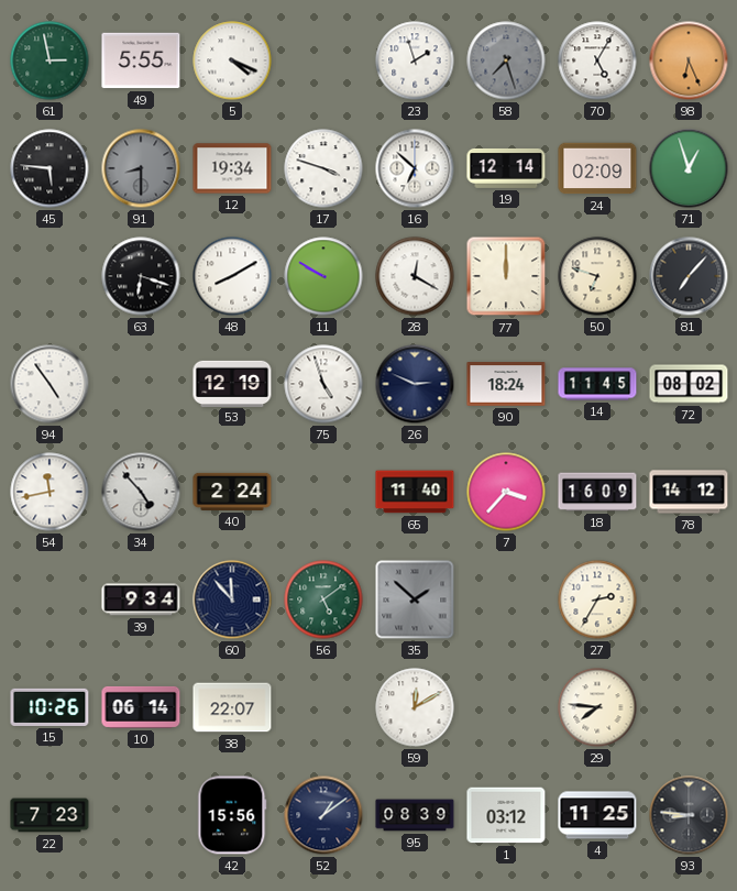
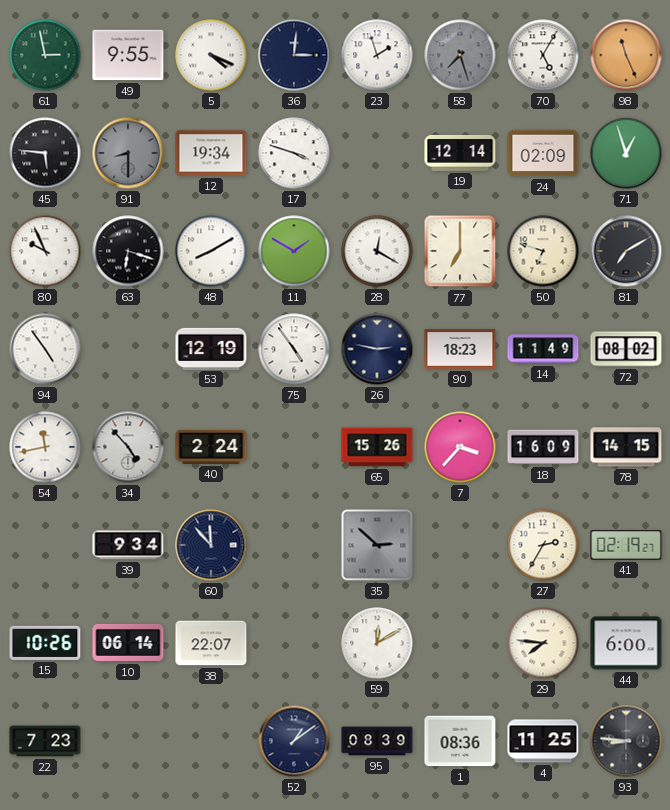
49: 5:55 -> 9:55
36: none -> 3:01
98: 6:26 -> 11:26
16: 6:52 -> none
80: none -> 9:56
11: 9:50 -> 1:50
77: 12:00 -> 7:00
81: 7:07 -> 7:10
75: 4:57 -> 4:54
26: 2:49 -> 2:47
90: 18:24 -> 18:23
14: 11:45 -> 11:49
65: 11:40 -> 15:26
78: 14:12 -> 14:15
56: 5:09 -> none
35: 1:52 -> 2:52
41: none -> 02:19
44: none -> 6:00
42: 15:56 -> none
1: 03:12 -> 08:36
